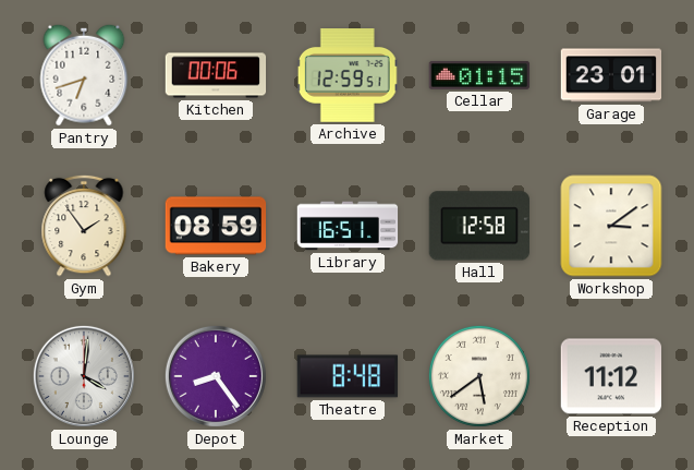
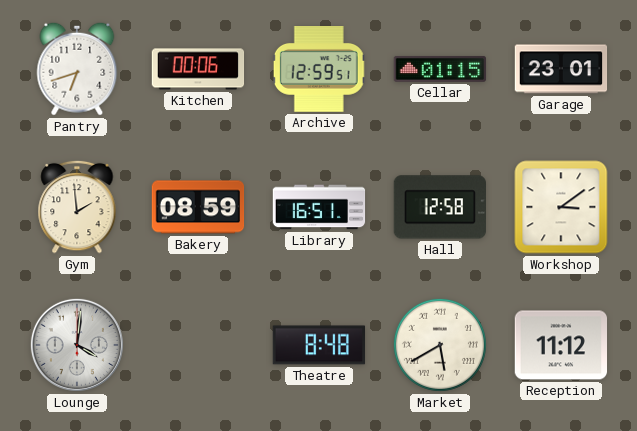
Gym: 1:54 -> 1:59
Depot: 8:24 -> none
Market: 5:39 -> 5:40
